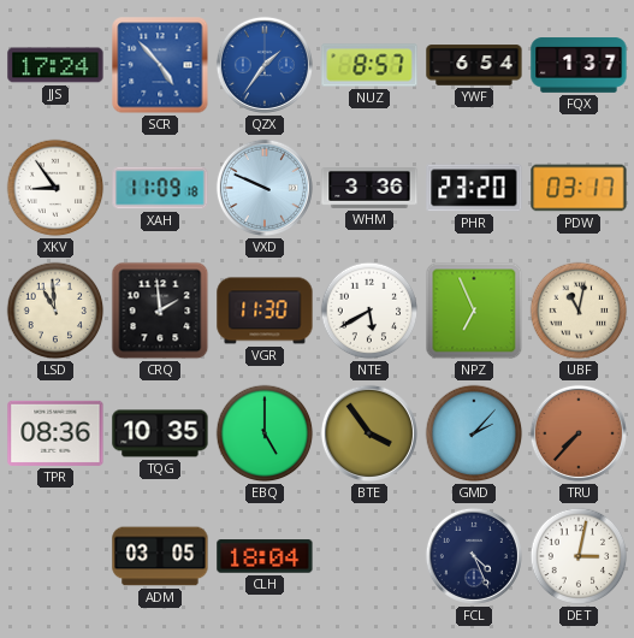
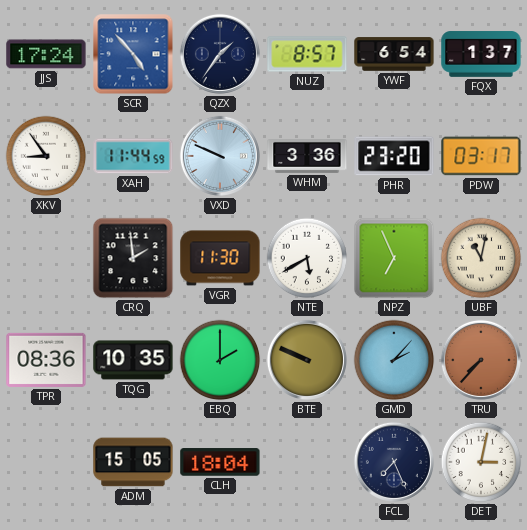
QZX dial: blue -> navy
XAH: 11:09 -> 11:44
LSD: 10:59 -> none
EBQ: 5:00 -> 2:00
BTE: 3:54 -> 9:49
ADM: 03:05 -> 15:05
FCL: 4:26 -> 7:26
